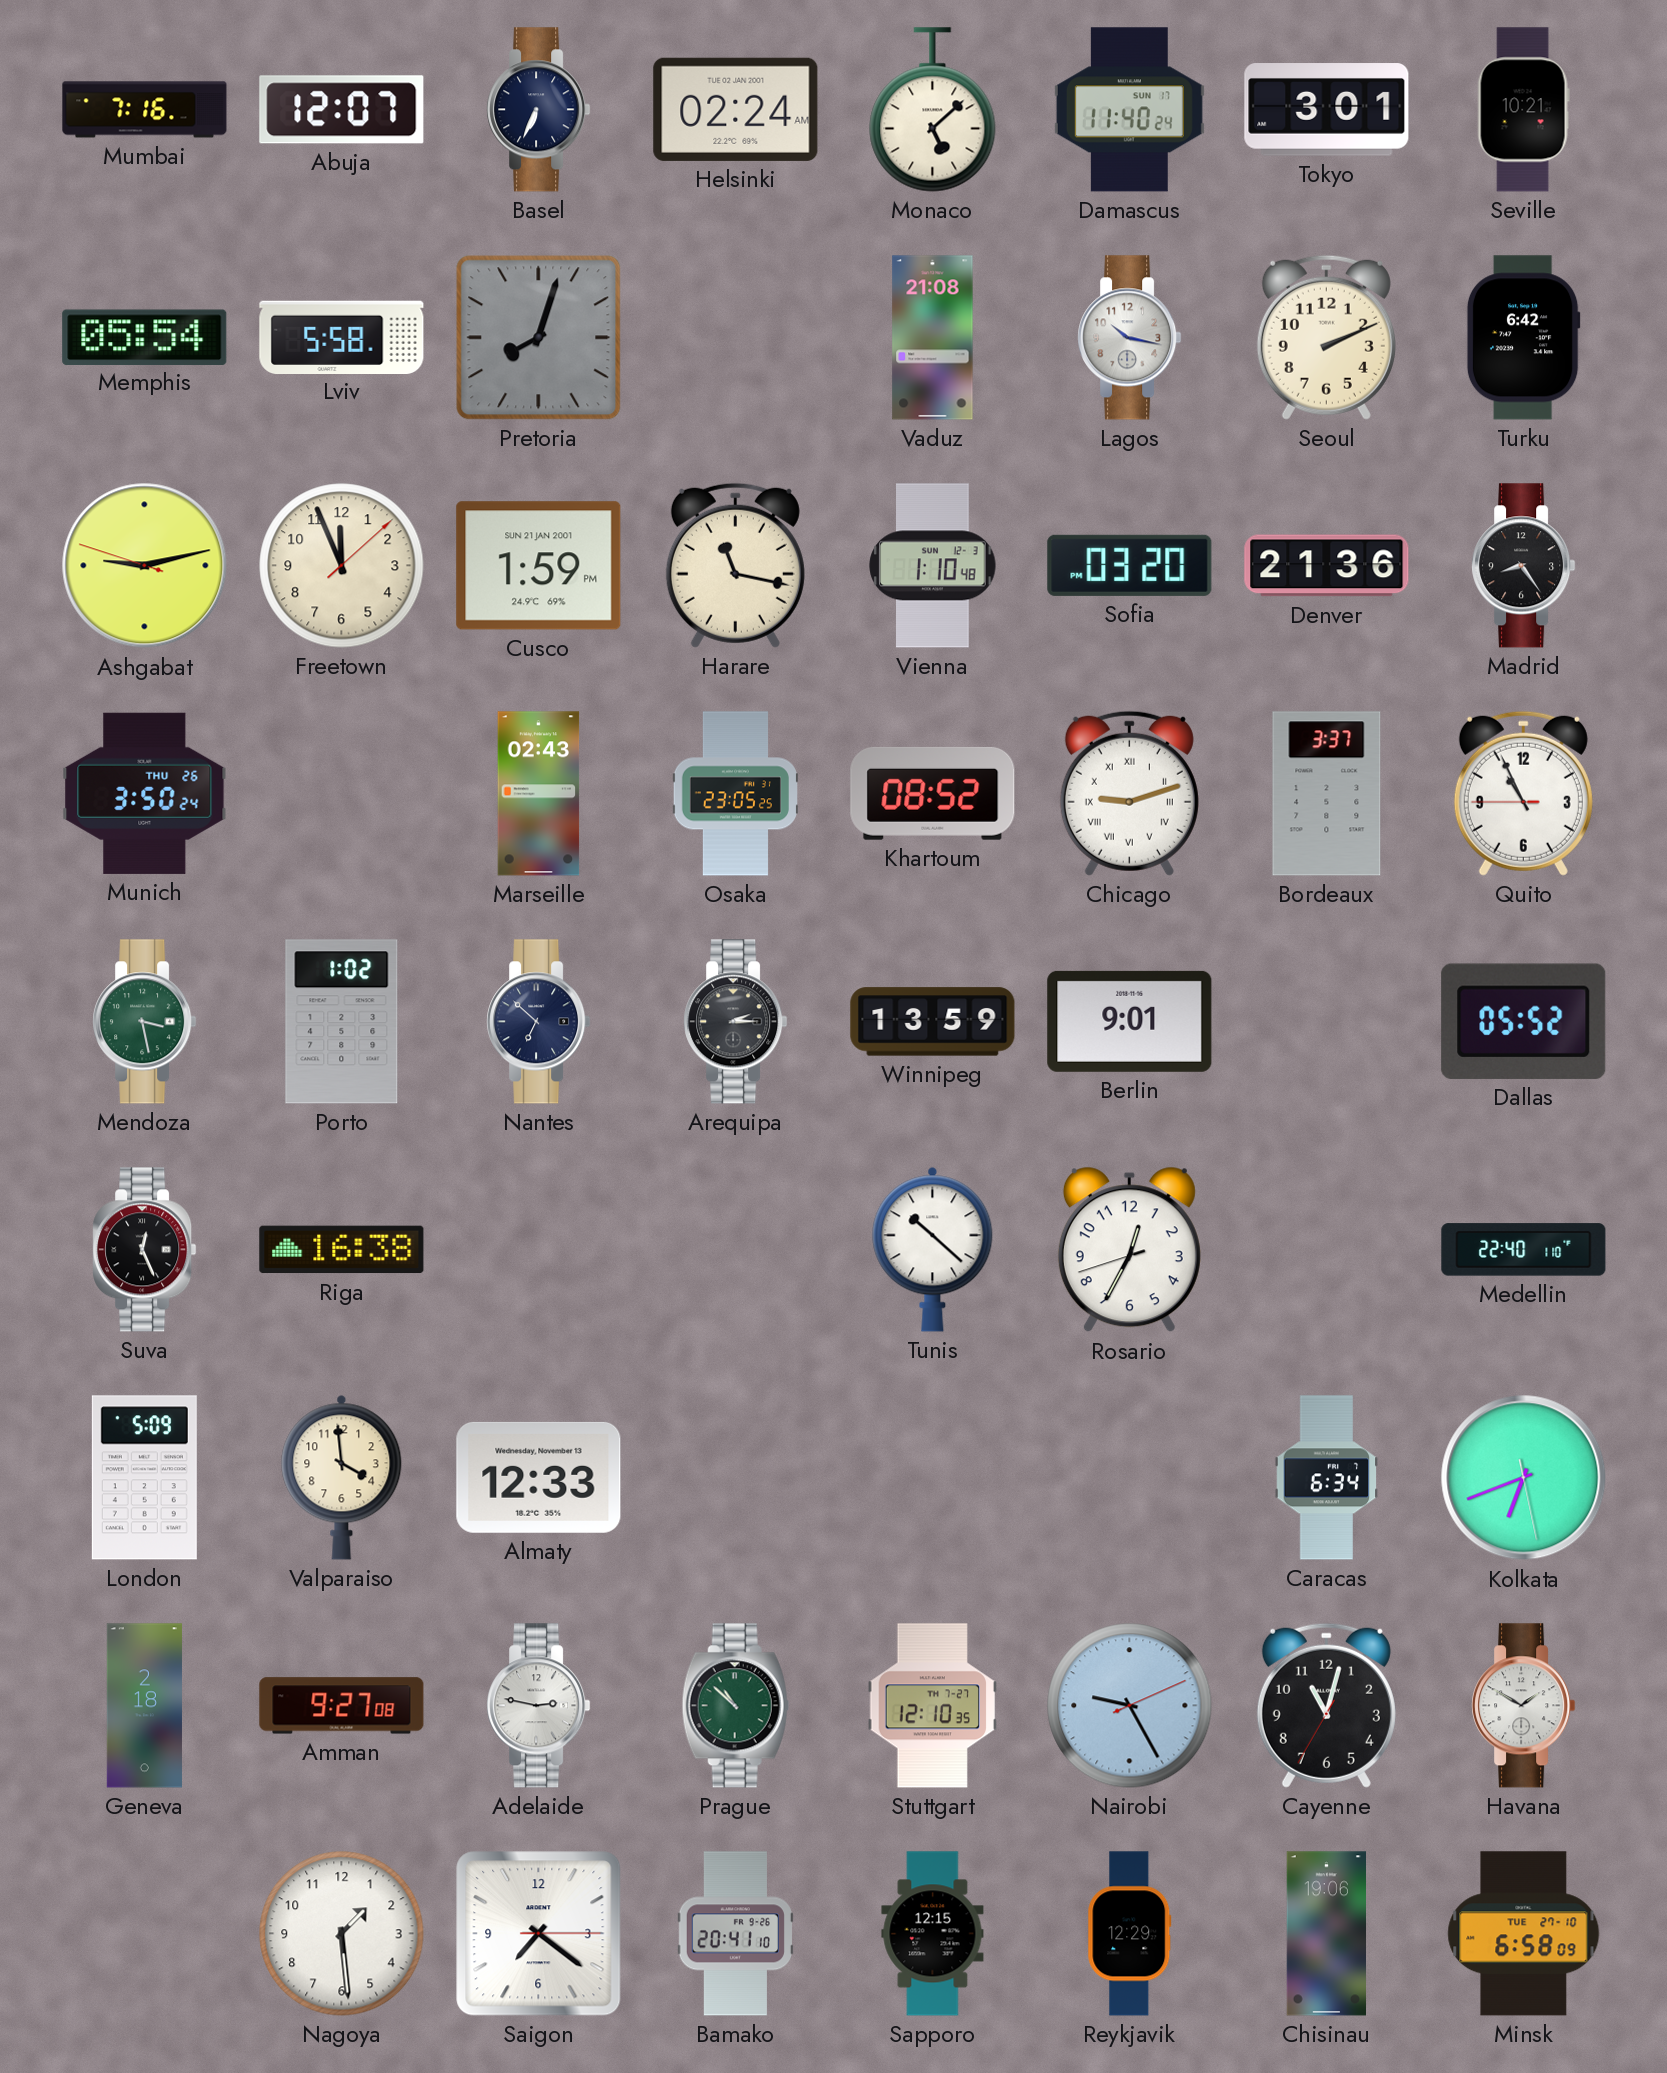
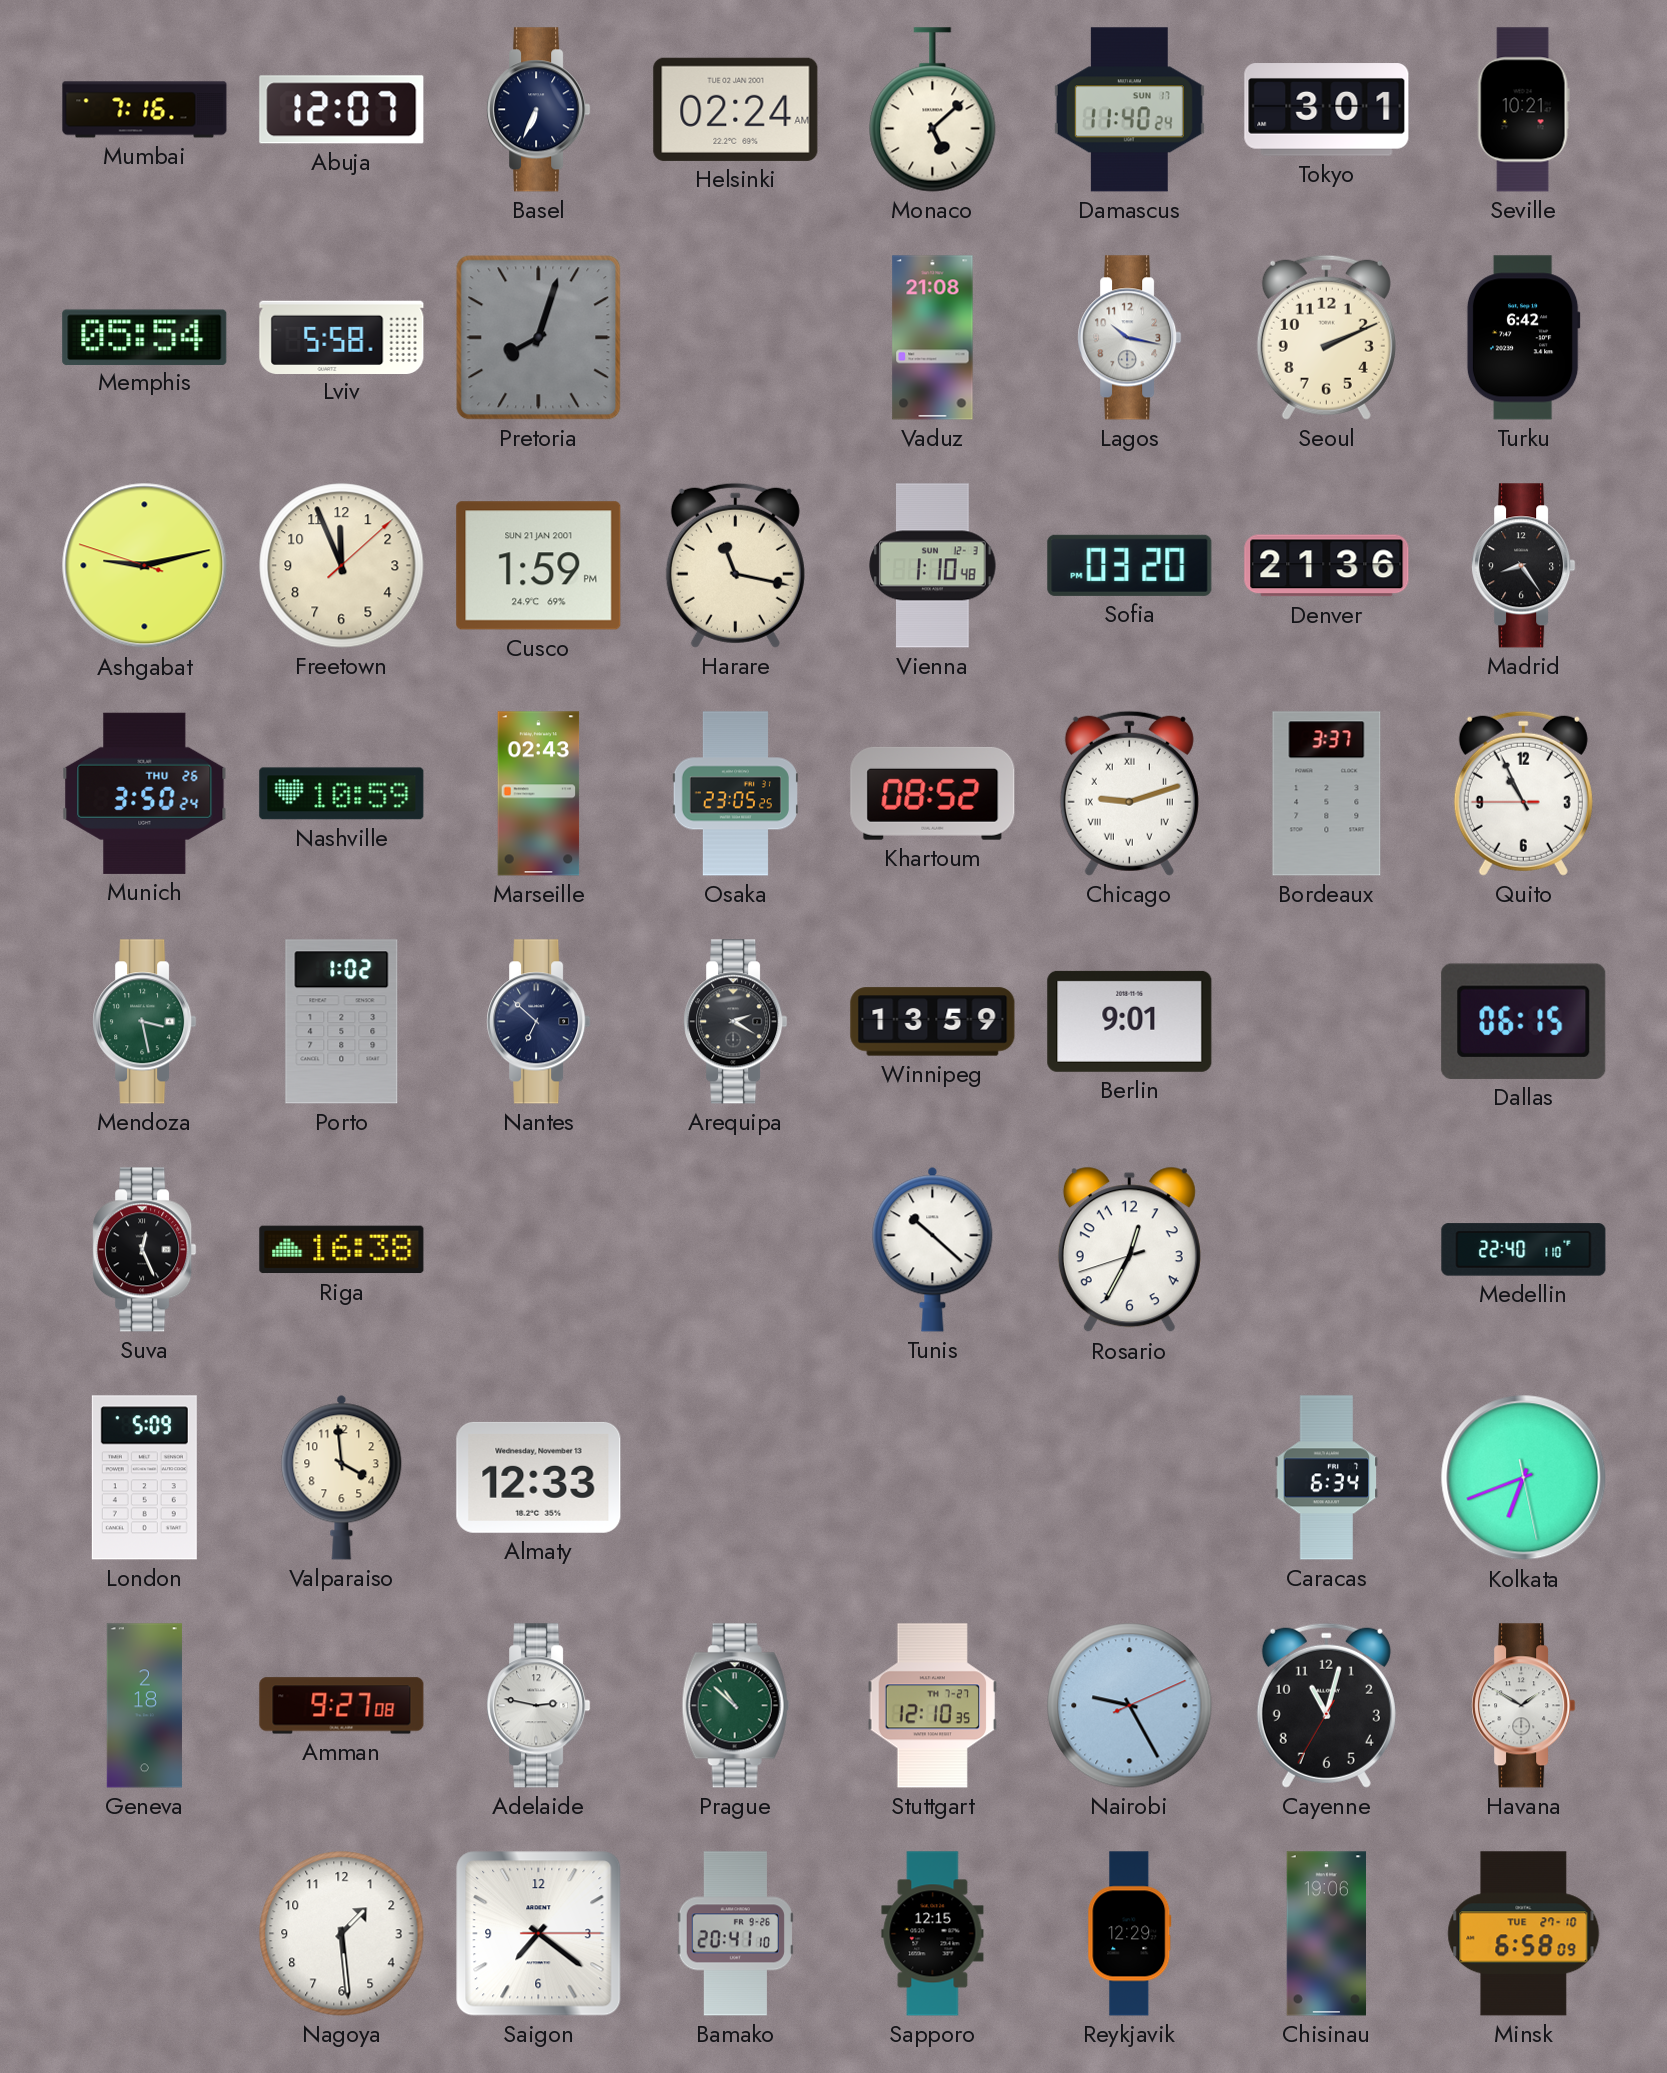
Nashville: none -> 10:59
Arequipa: 2:15 -> 2:20
Dallas: 05:52 -> 06:15
